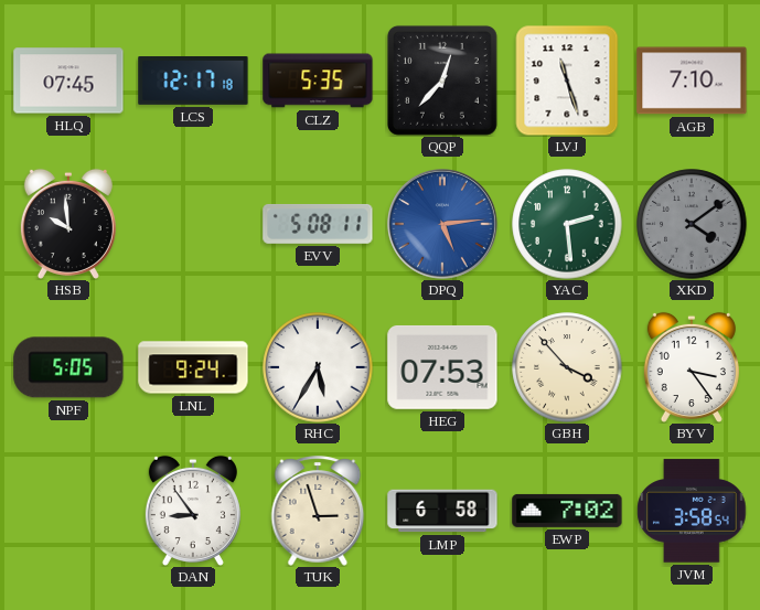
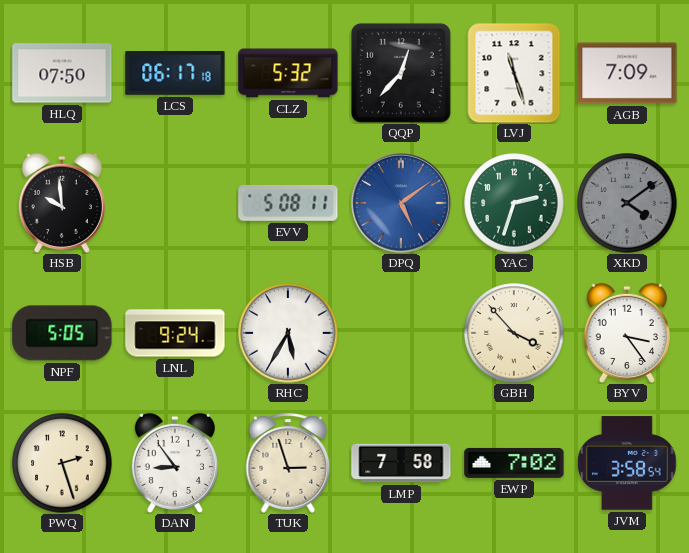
HLQ: 07:45 -> 07:50
LCS: 12:17 -> 06:17
CLZ: 5:35 -> 5:32
AGB: 7:10 -> 7:09
DPQ: 5:14 -> 5:09
YAC: 2:29 -> 2:33
HEG: 07:53 -> none
PWQ: none -> 2:27
LMP: 6:58 -> 7:58
